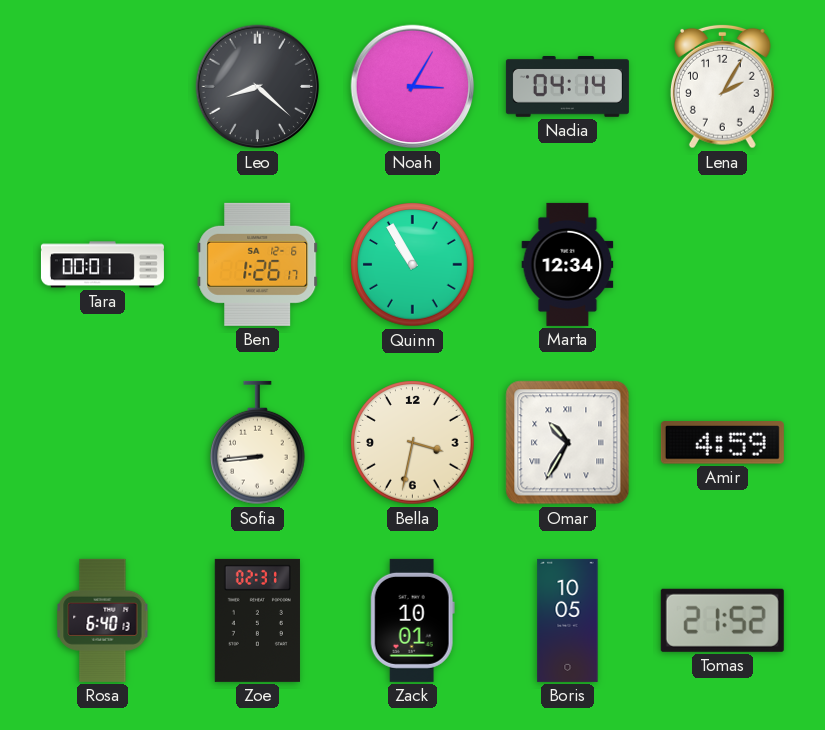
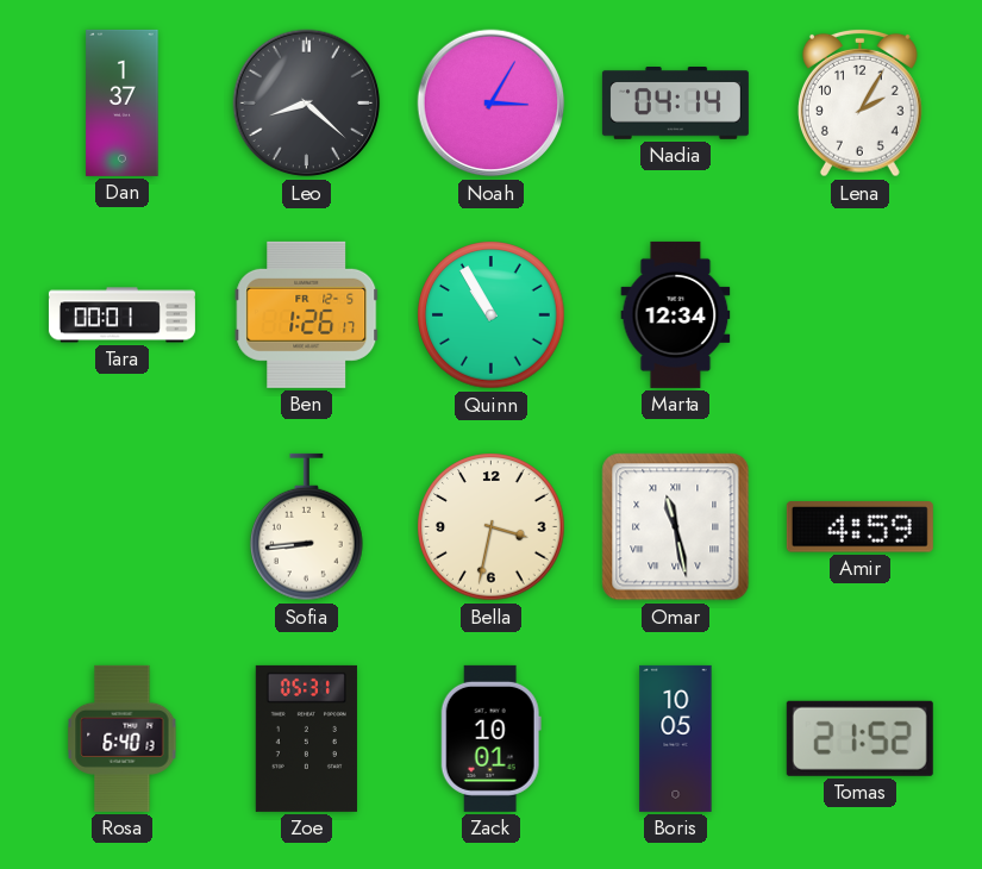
Dan: none -> 1:37
Ben date: SA 12-6 -> FR 12-5
Omar: 10:35 -> 11:28
Zoe: 02:31 -> 05:31
